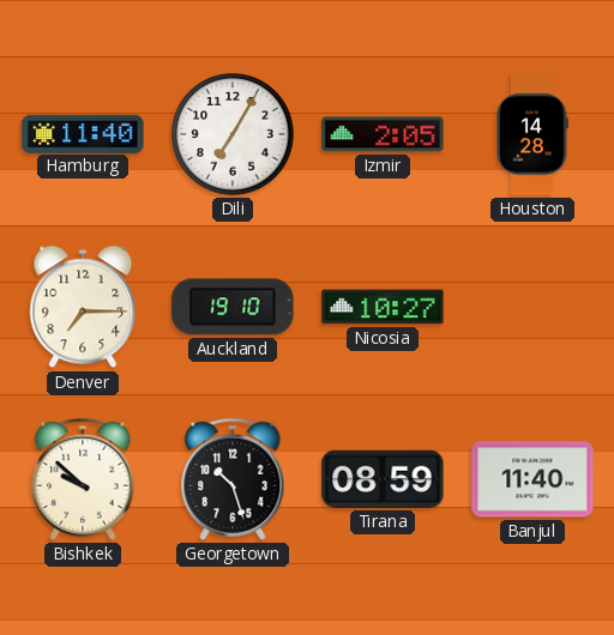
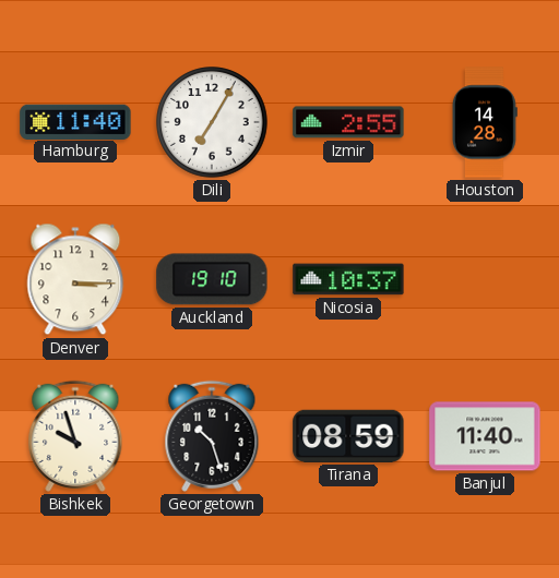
Izmir: 2:05 -> 2:55
Denver: 7:15 -> 3:15
Nicosia: 10:27 -> 10:37
Bishkek: 9:52 -> 9:57
